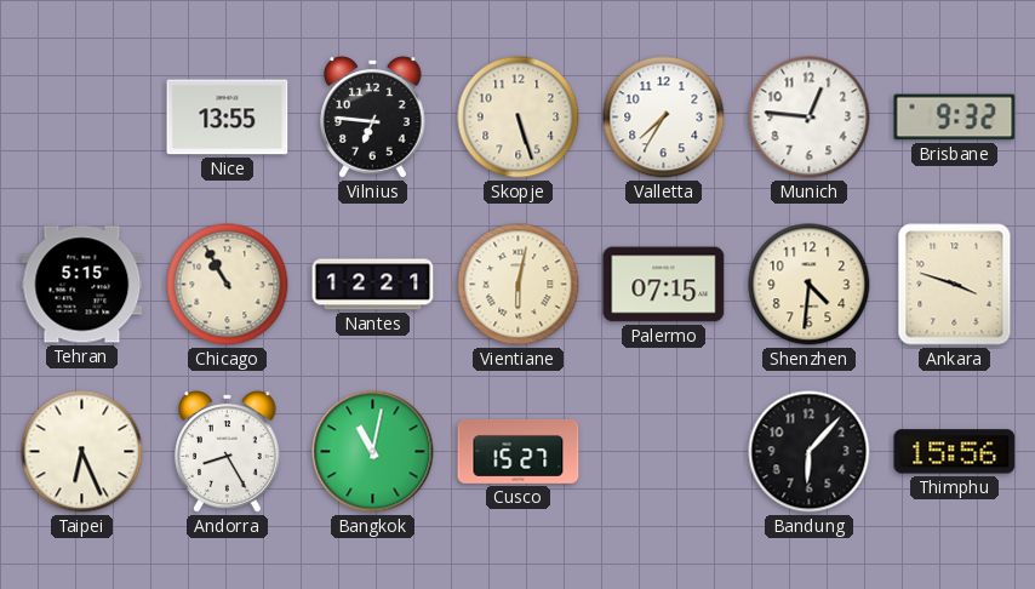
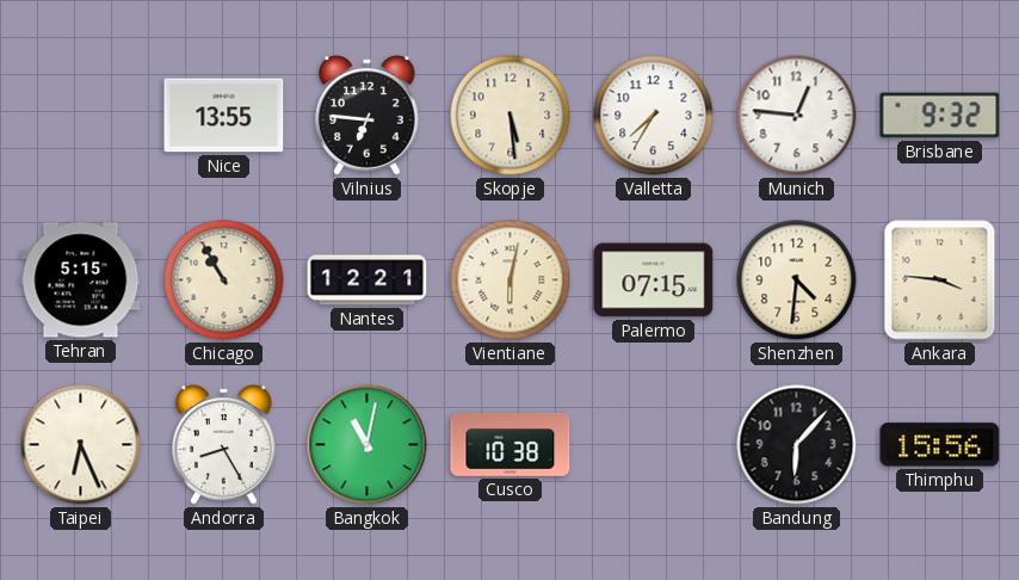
Skopje: 5:27 -> 5:29
Ankara: 3:48 -> 3:46
Cusco: 15:27 -> 10:38
